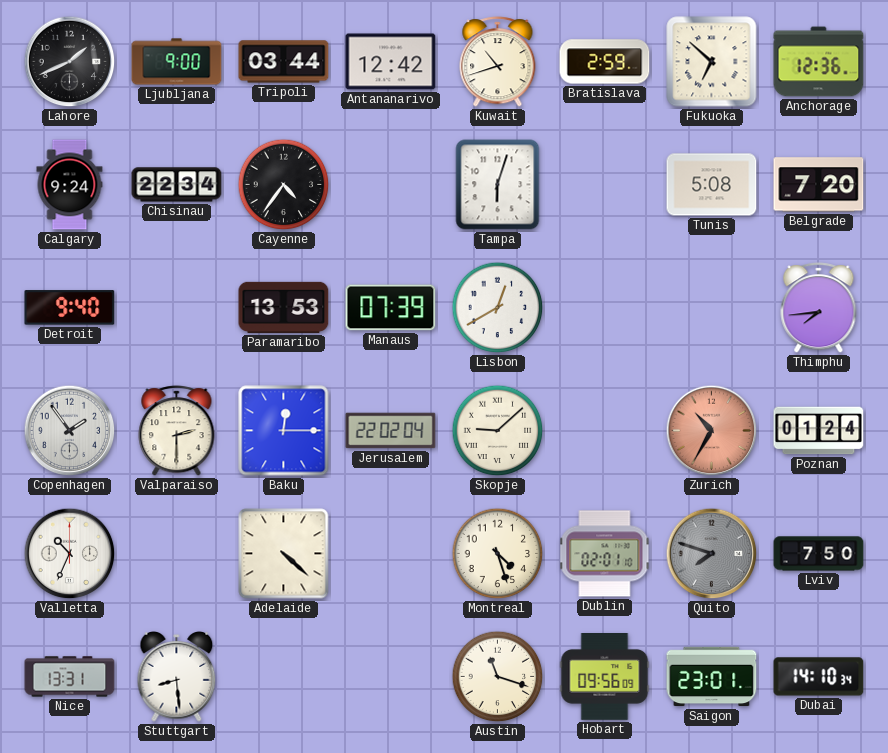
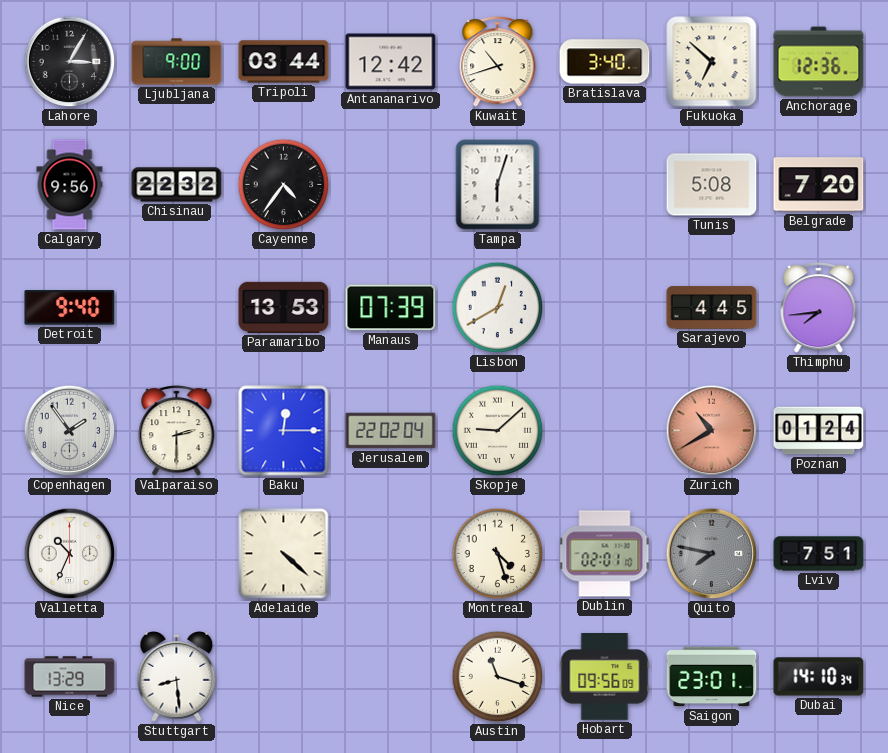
Lahore: 1:41 -> 3:05
Bratislava: 2:59 -> 3:40
Calgary: 9:24 -> 9:56
Chisinau: 22:34 -> 22:32
Sarajevo: none -> 4:45
Zurich: 10:35 -> 10:40
Quito: 7:48 -> 7:47
Lviv: 7:50 -> 7:51
Nice: 13:31 -> 13:29
